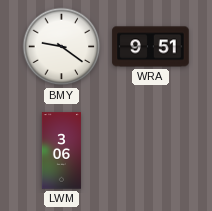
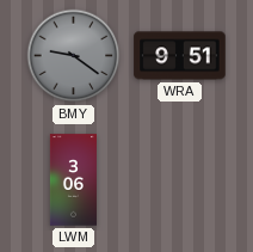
BMY dial: white -> grey
